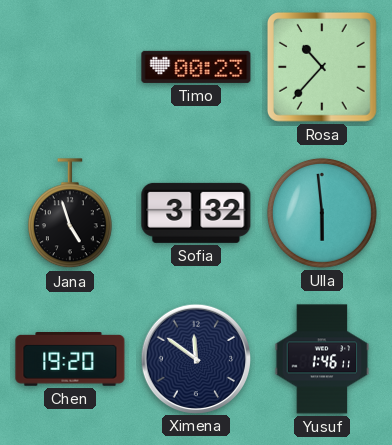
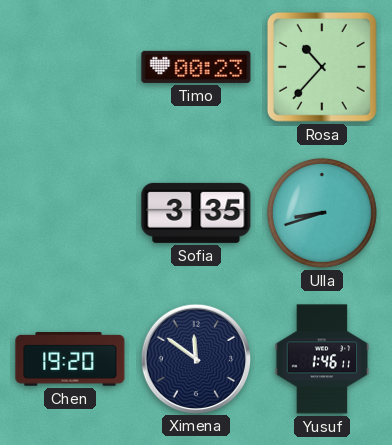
Jana: 4:57 -> none
Sofia: 3:32 -> 3:35
Ulla: 5:59 -> 8:42
